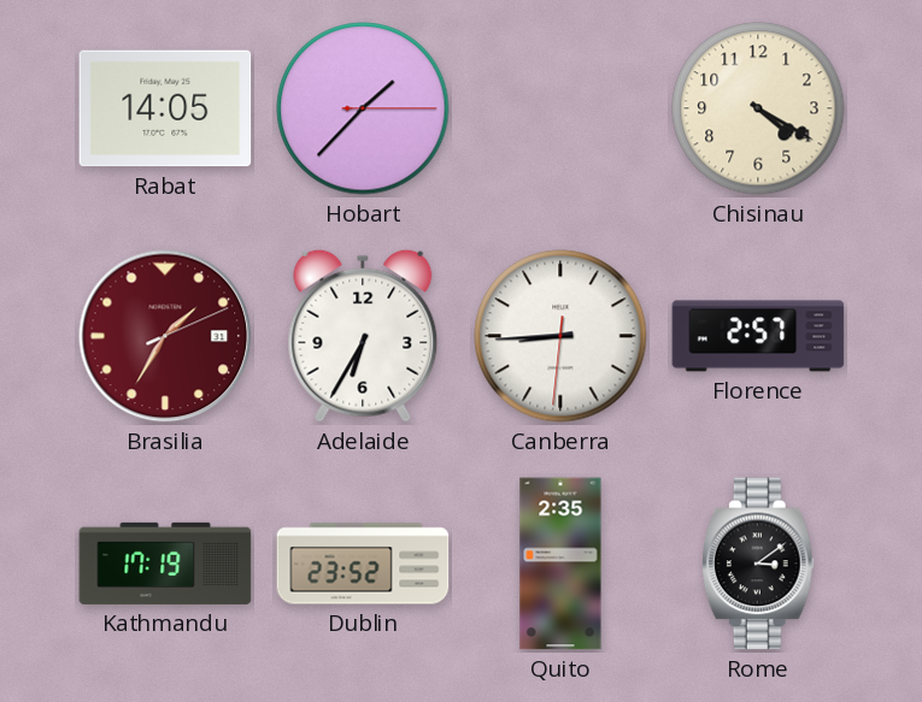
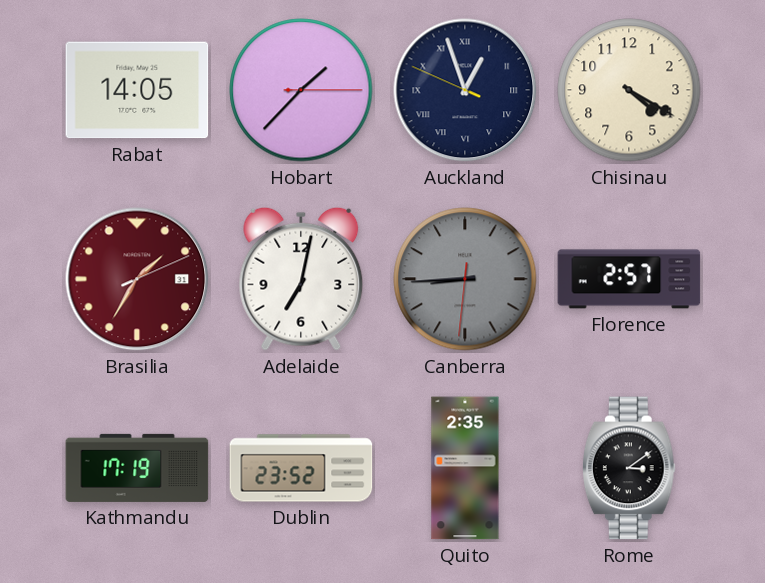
Auckland: none -> 12:56
Adelaide: 6:35 -> 7:02
Canberra dial: white -> grey
